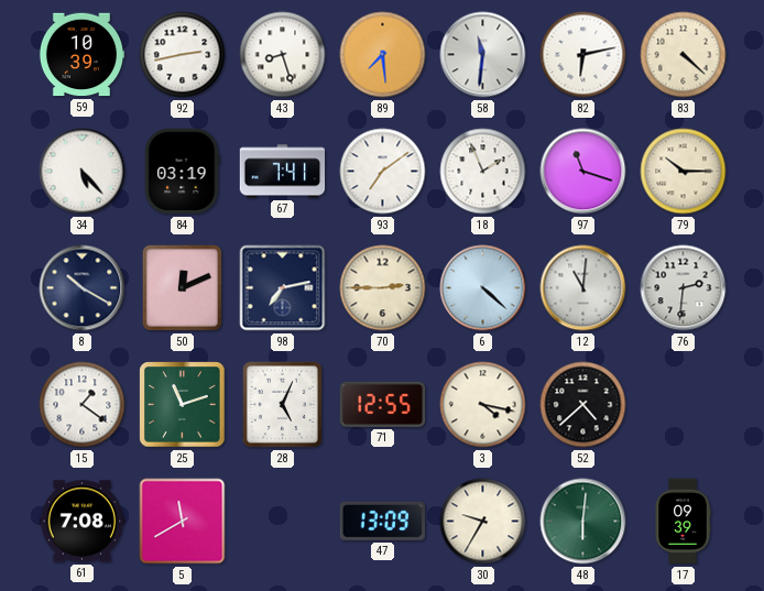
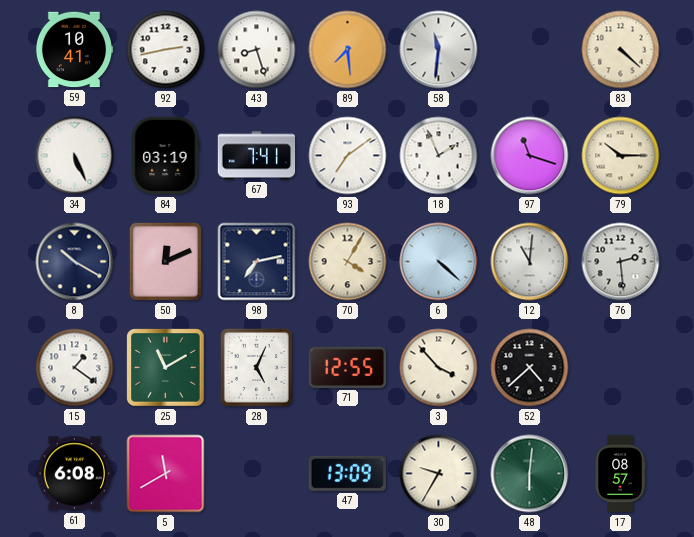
59: 10:39 -> 10:41
82: 6:13 -> none
34: 5:23 -> 5:26
70: 2:45 -> 4:05
76: 2:31 -> 2:29
25: 11:12 -> 11:10
3: 4:17 -> 3:53
61: 7:08 -> 6:08
17: 09:39 -> 08:57
